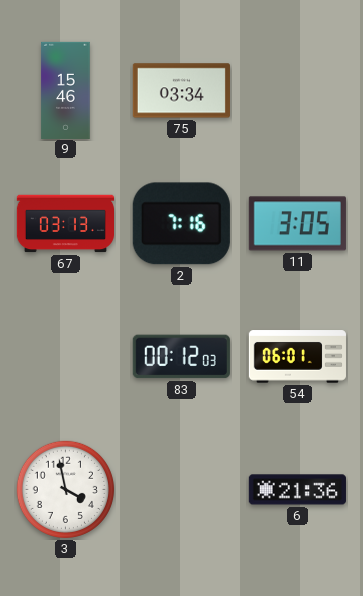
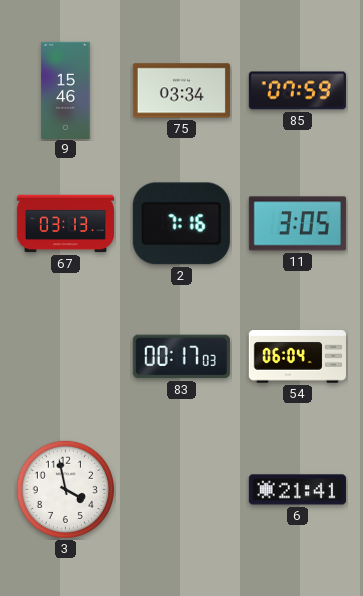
85: none -> 07:59
83: 00:12 -> 00:17
54: 06:01 -> 06:04
6: 21:36 -> 21:41
